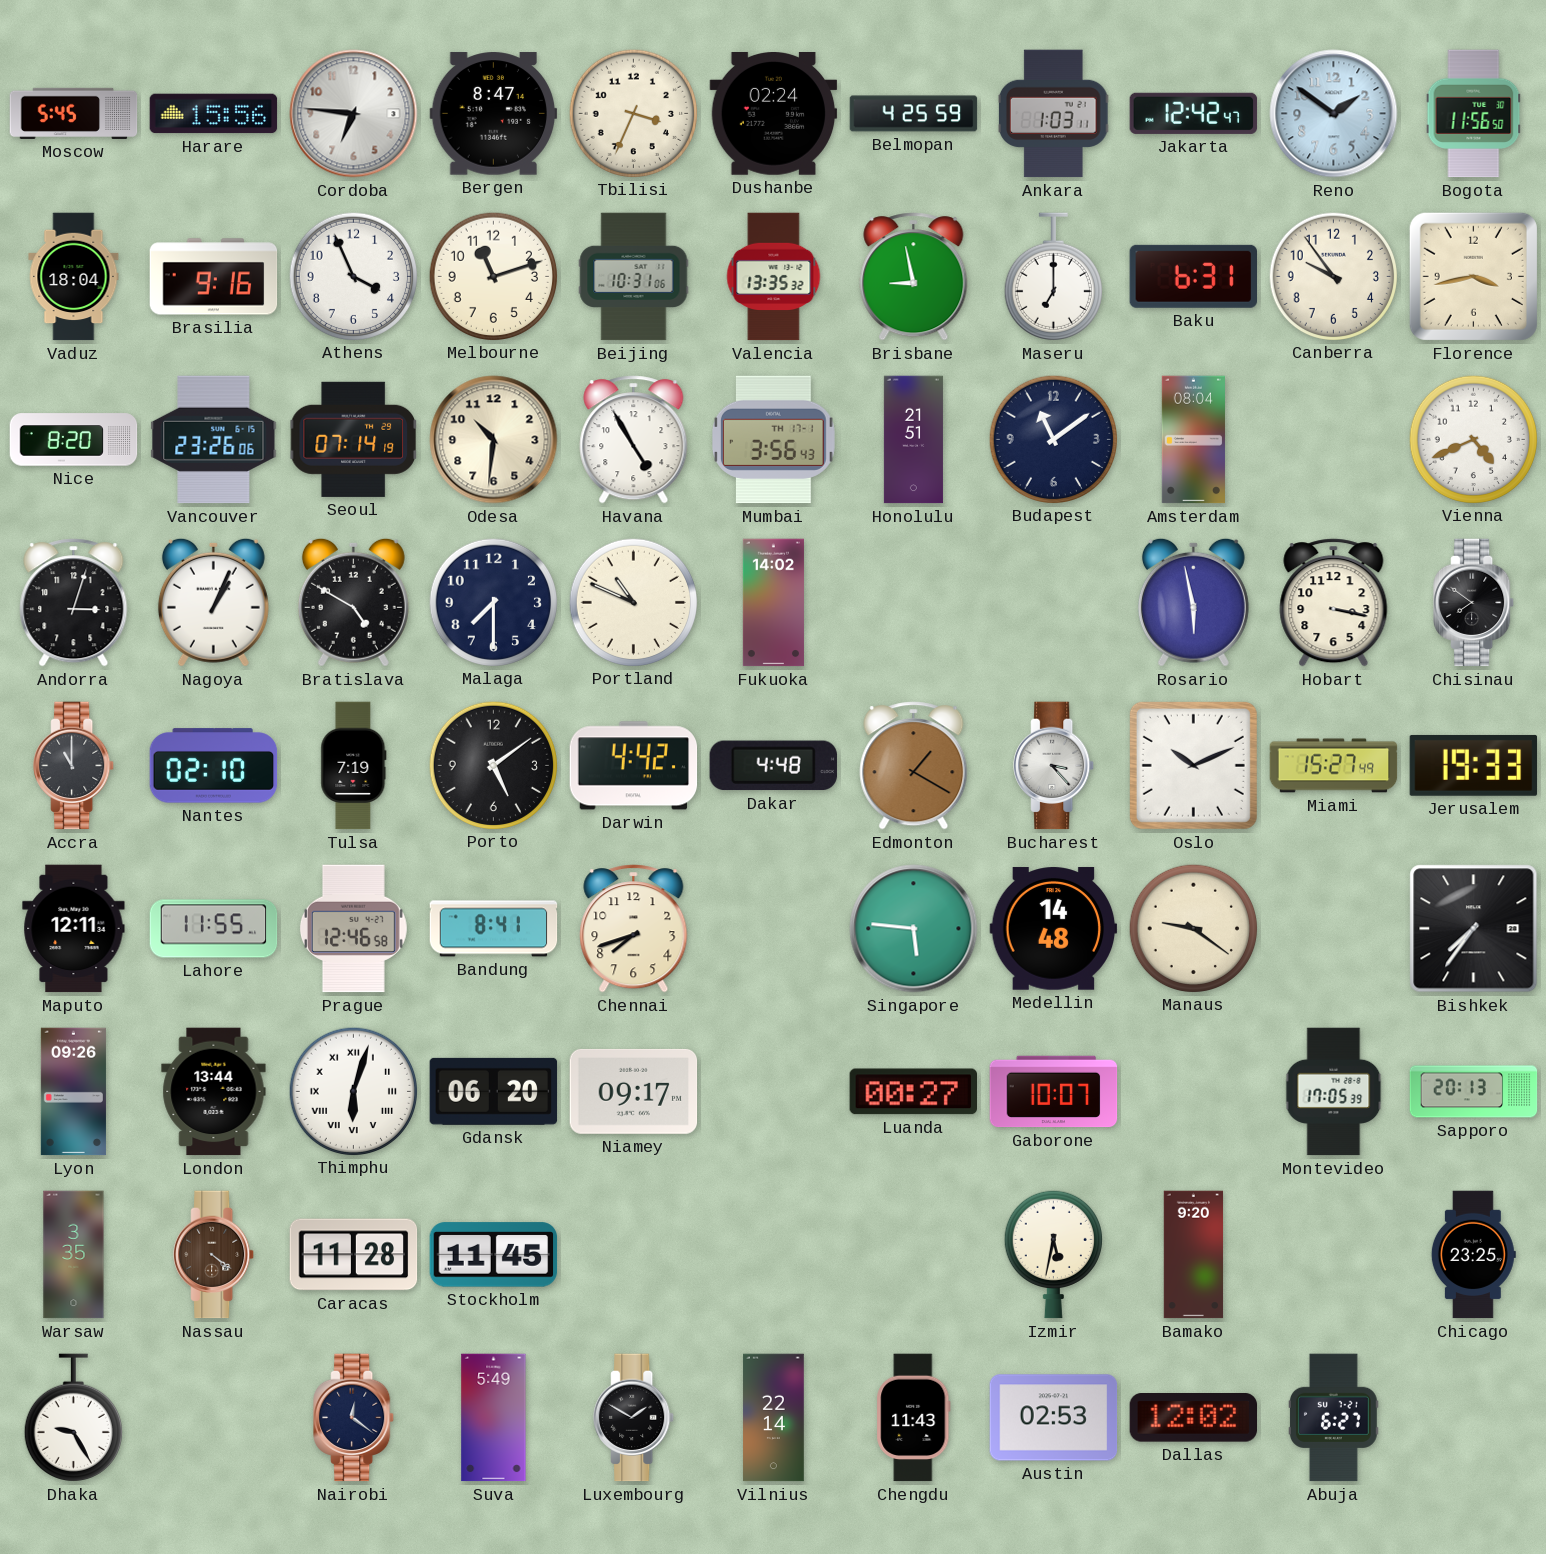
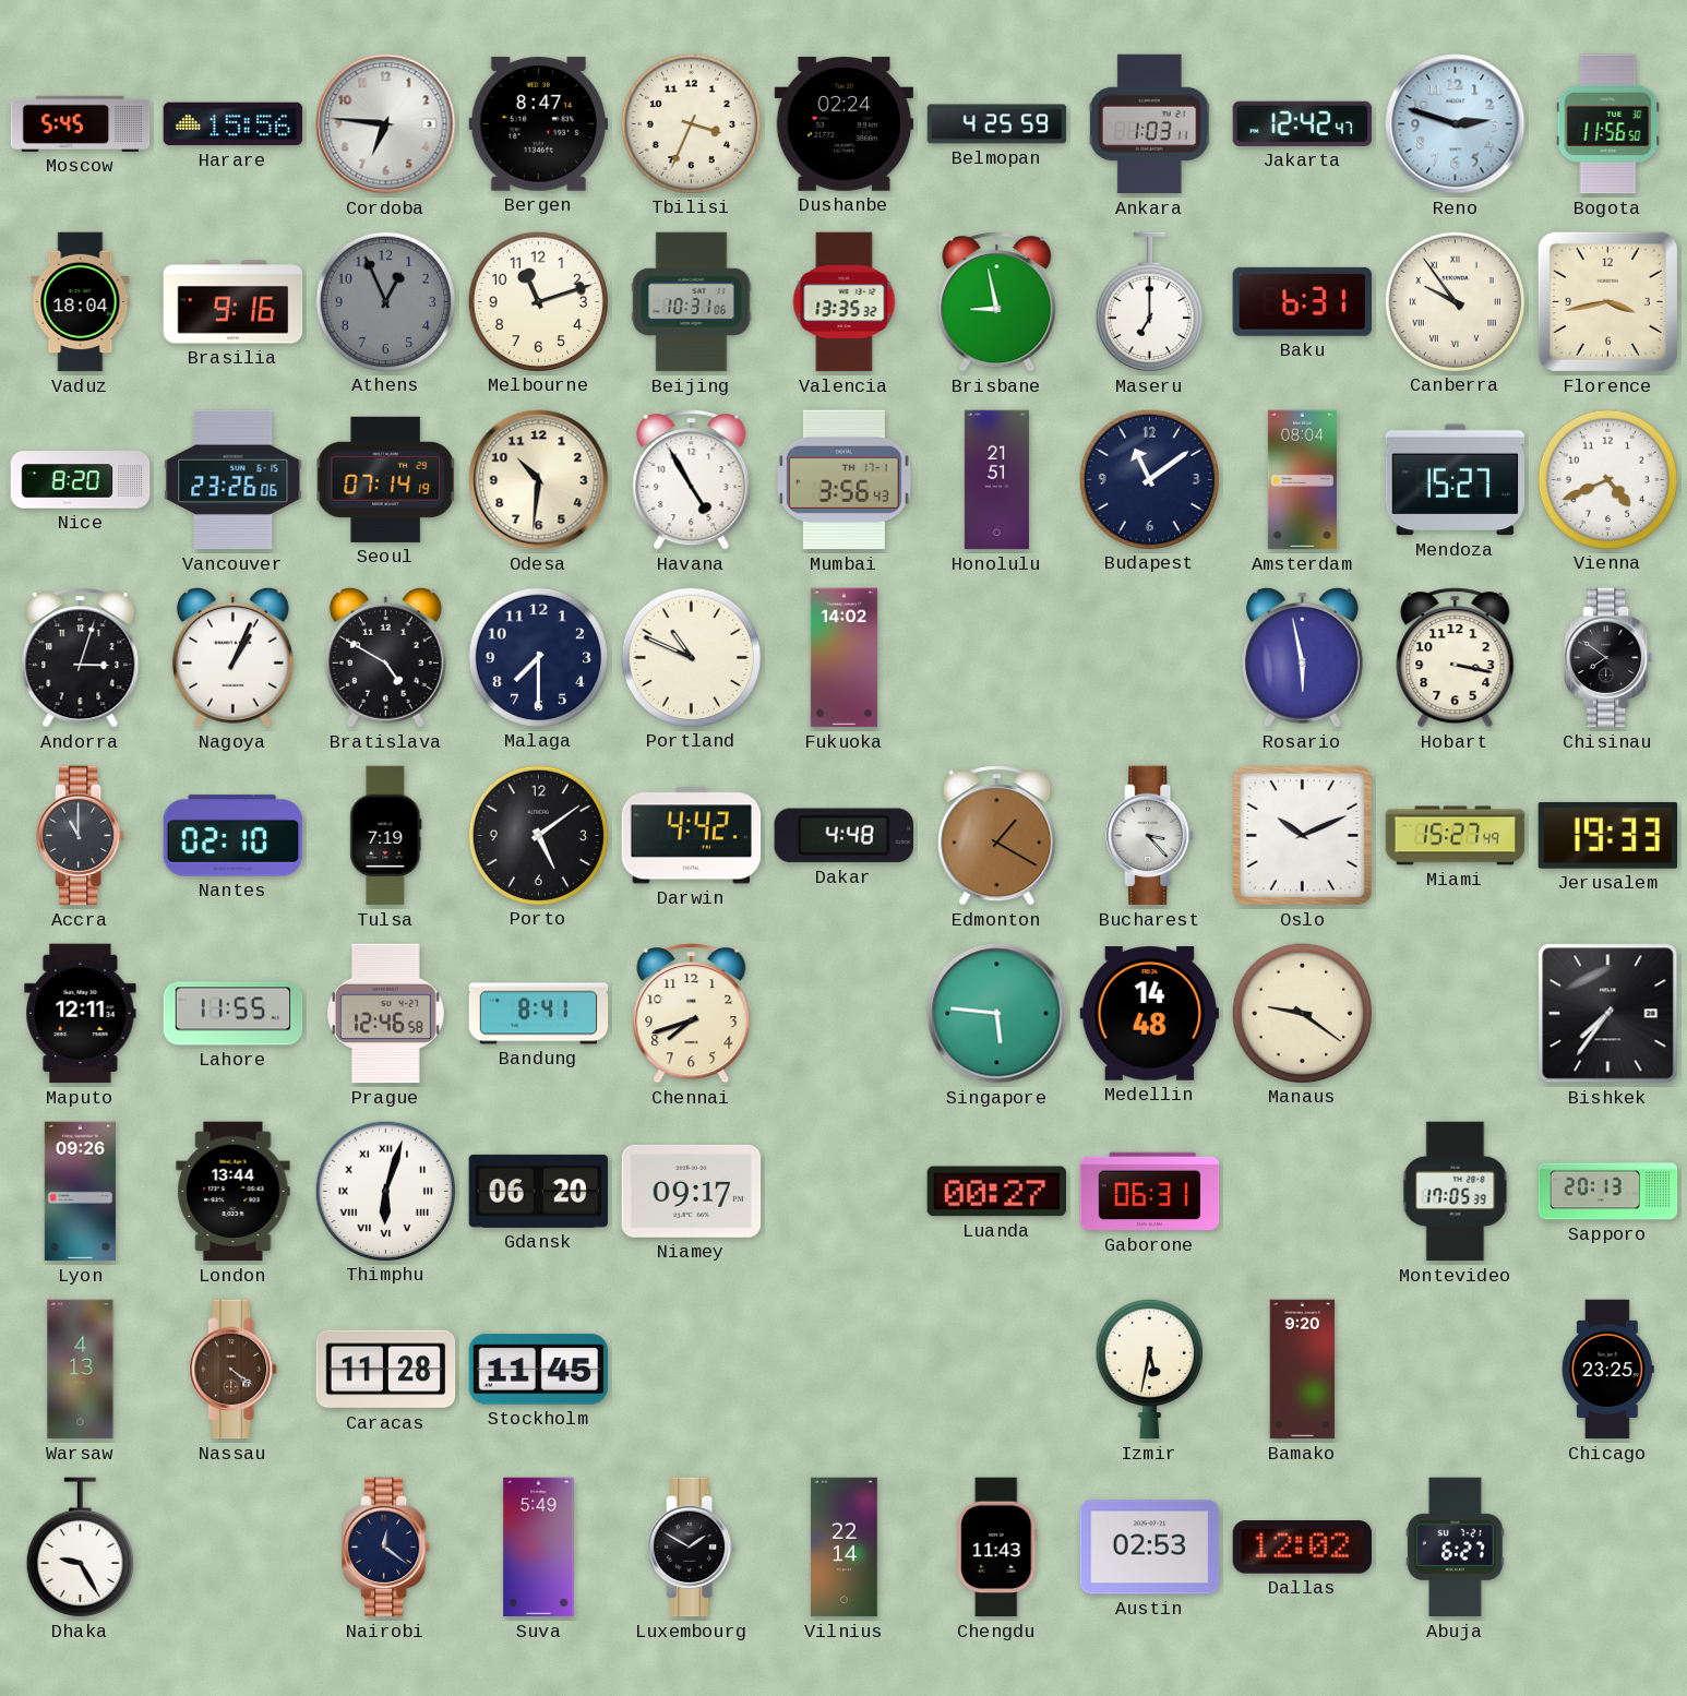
Reno: 1:51 -> 2:48
Athens: 3:56 -> 12:56
Athens dial: white -> grey
Canberra numerals: Arabic -> Roman
Mendoza: none -> 15:27
Gaborone: 10:07 -> 06:31
Warsaw: 3:35 -> 4:13
